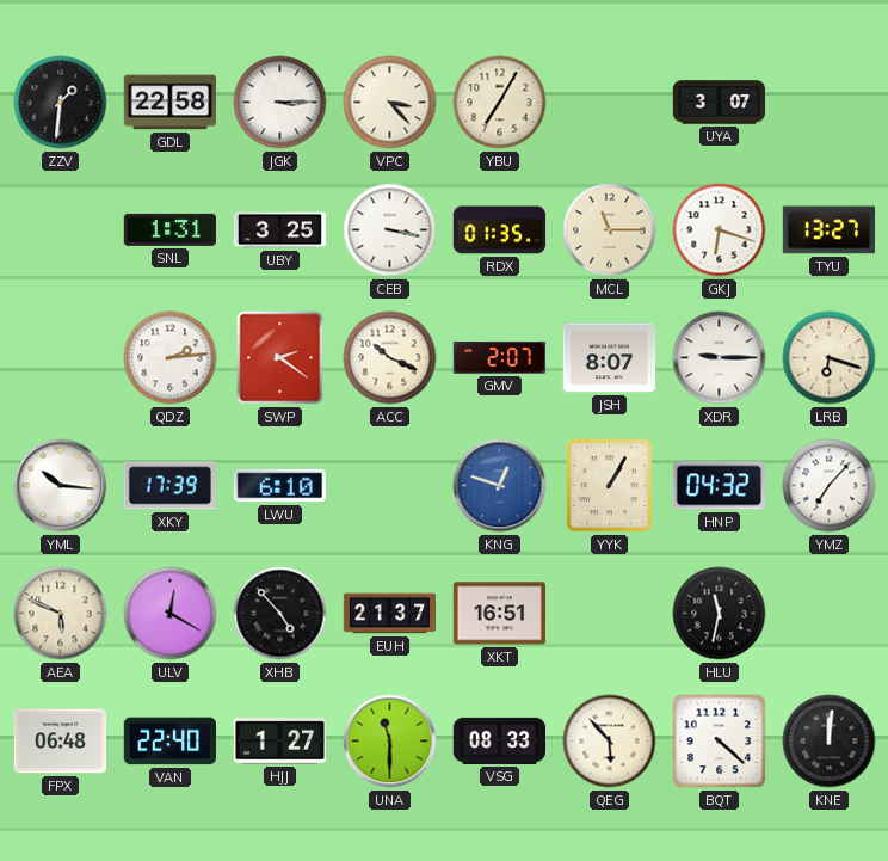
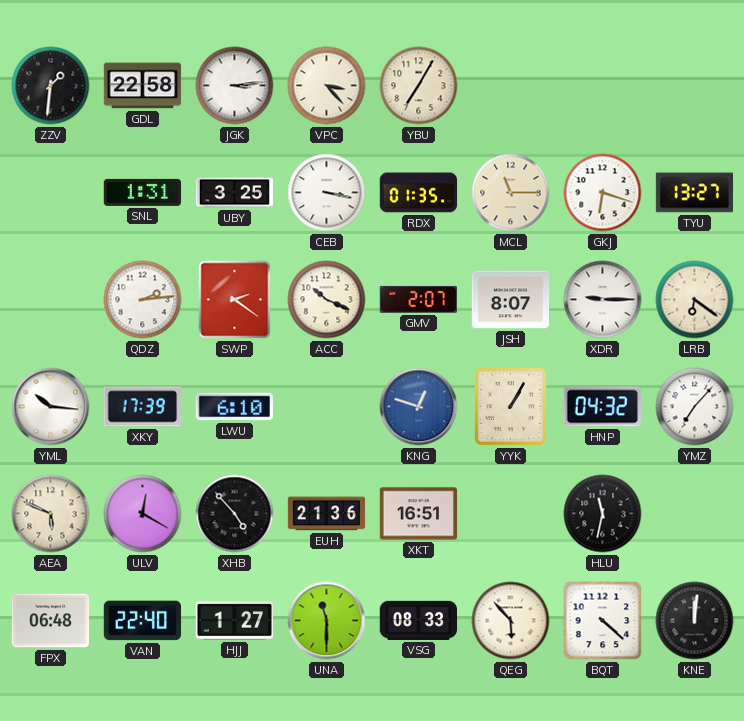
JGK: 3:15 -> 3:14
UYA: 3:07 -> none
LRB: 6:18 -> 6:21
EUH: 21:37 -> 21:36
